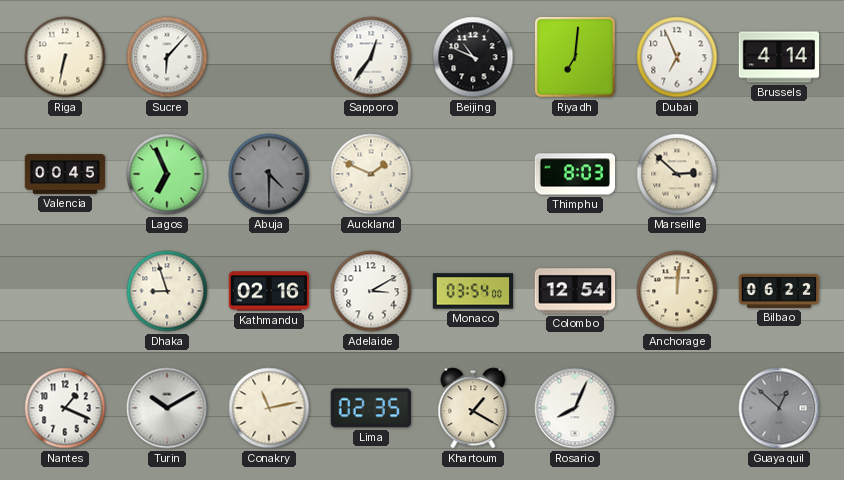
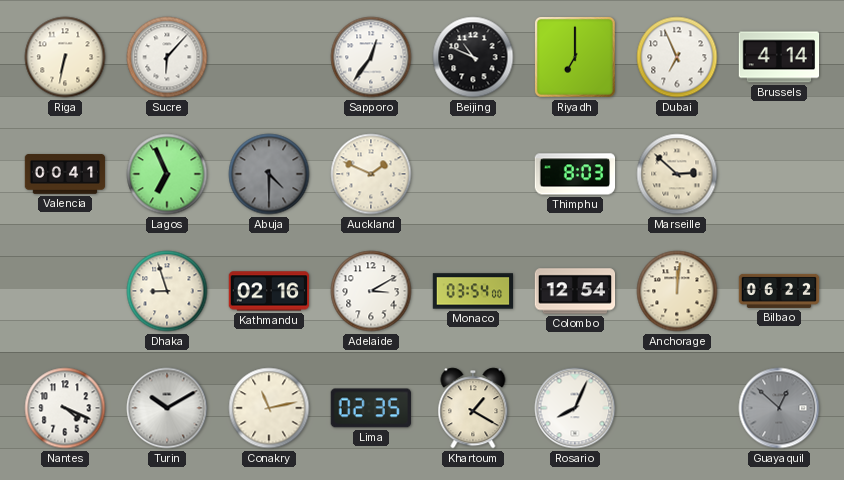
Riyadh: 7:01 -> 7:00
Valencia: 00:45 -> 00:41
Nantes: 1:19 -> 4:19
